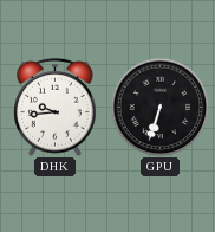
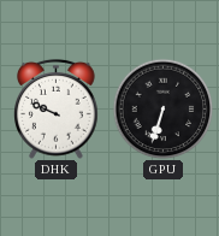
DHK: 9:44 -> 9:49
